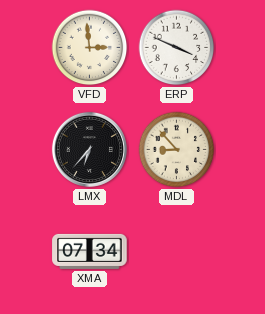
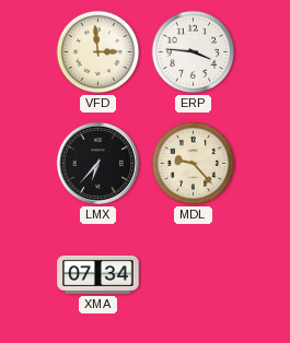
ERP: 3:49 -> 3:46
MDL: 8:53 -> 9:23
